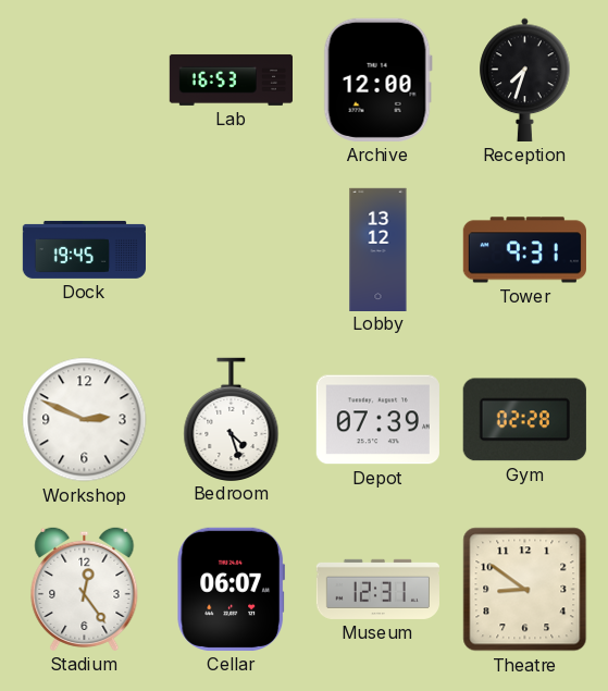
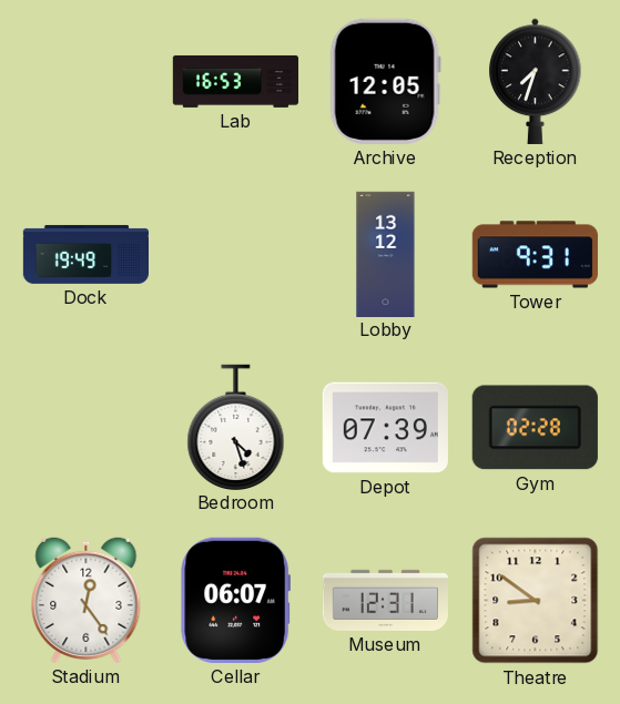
Archive: 12:00 -> 12:05
Dock: 19:45 -> 19:49
Workshop: 2:49 -> none
